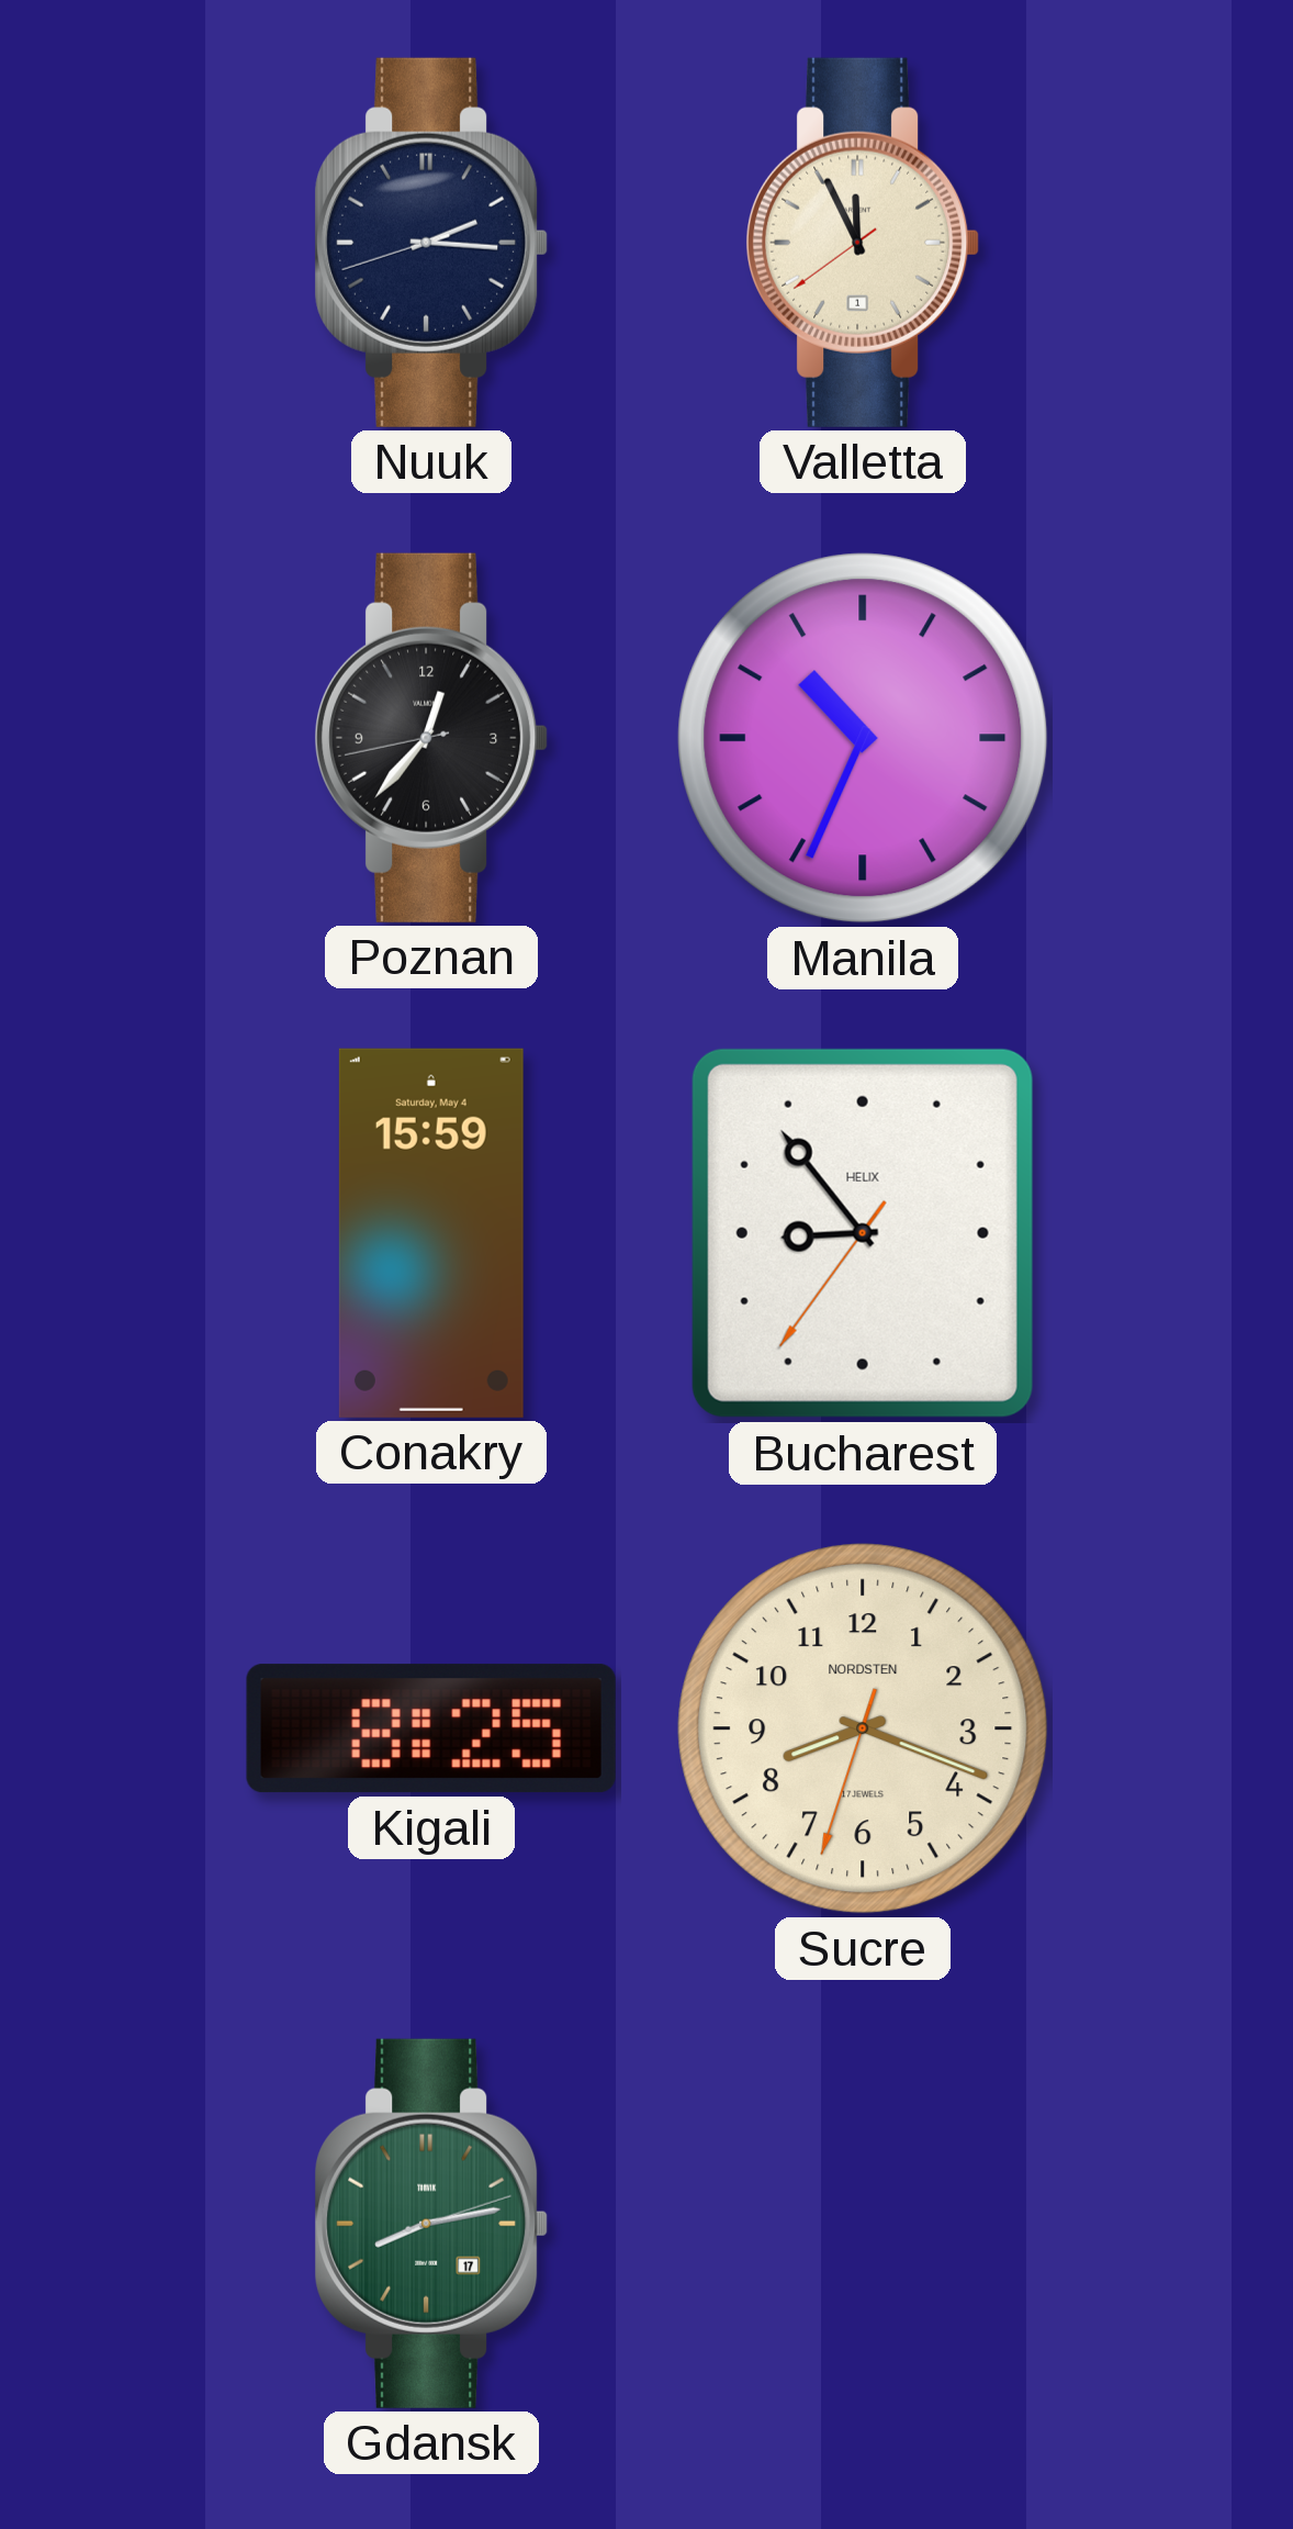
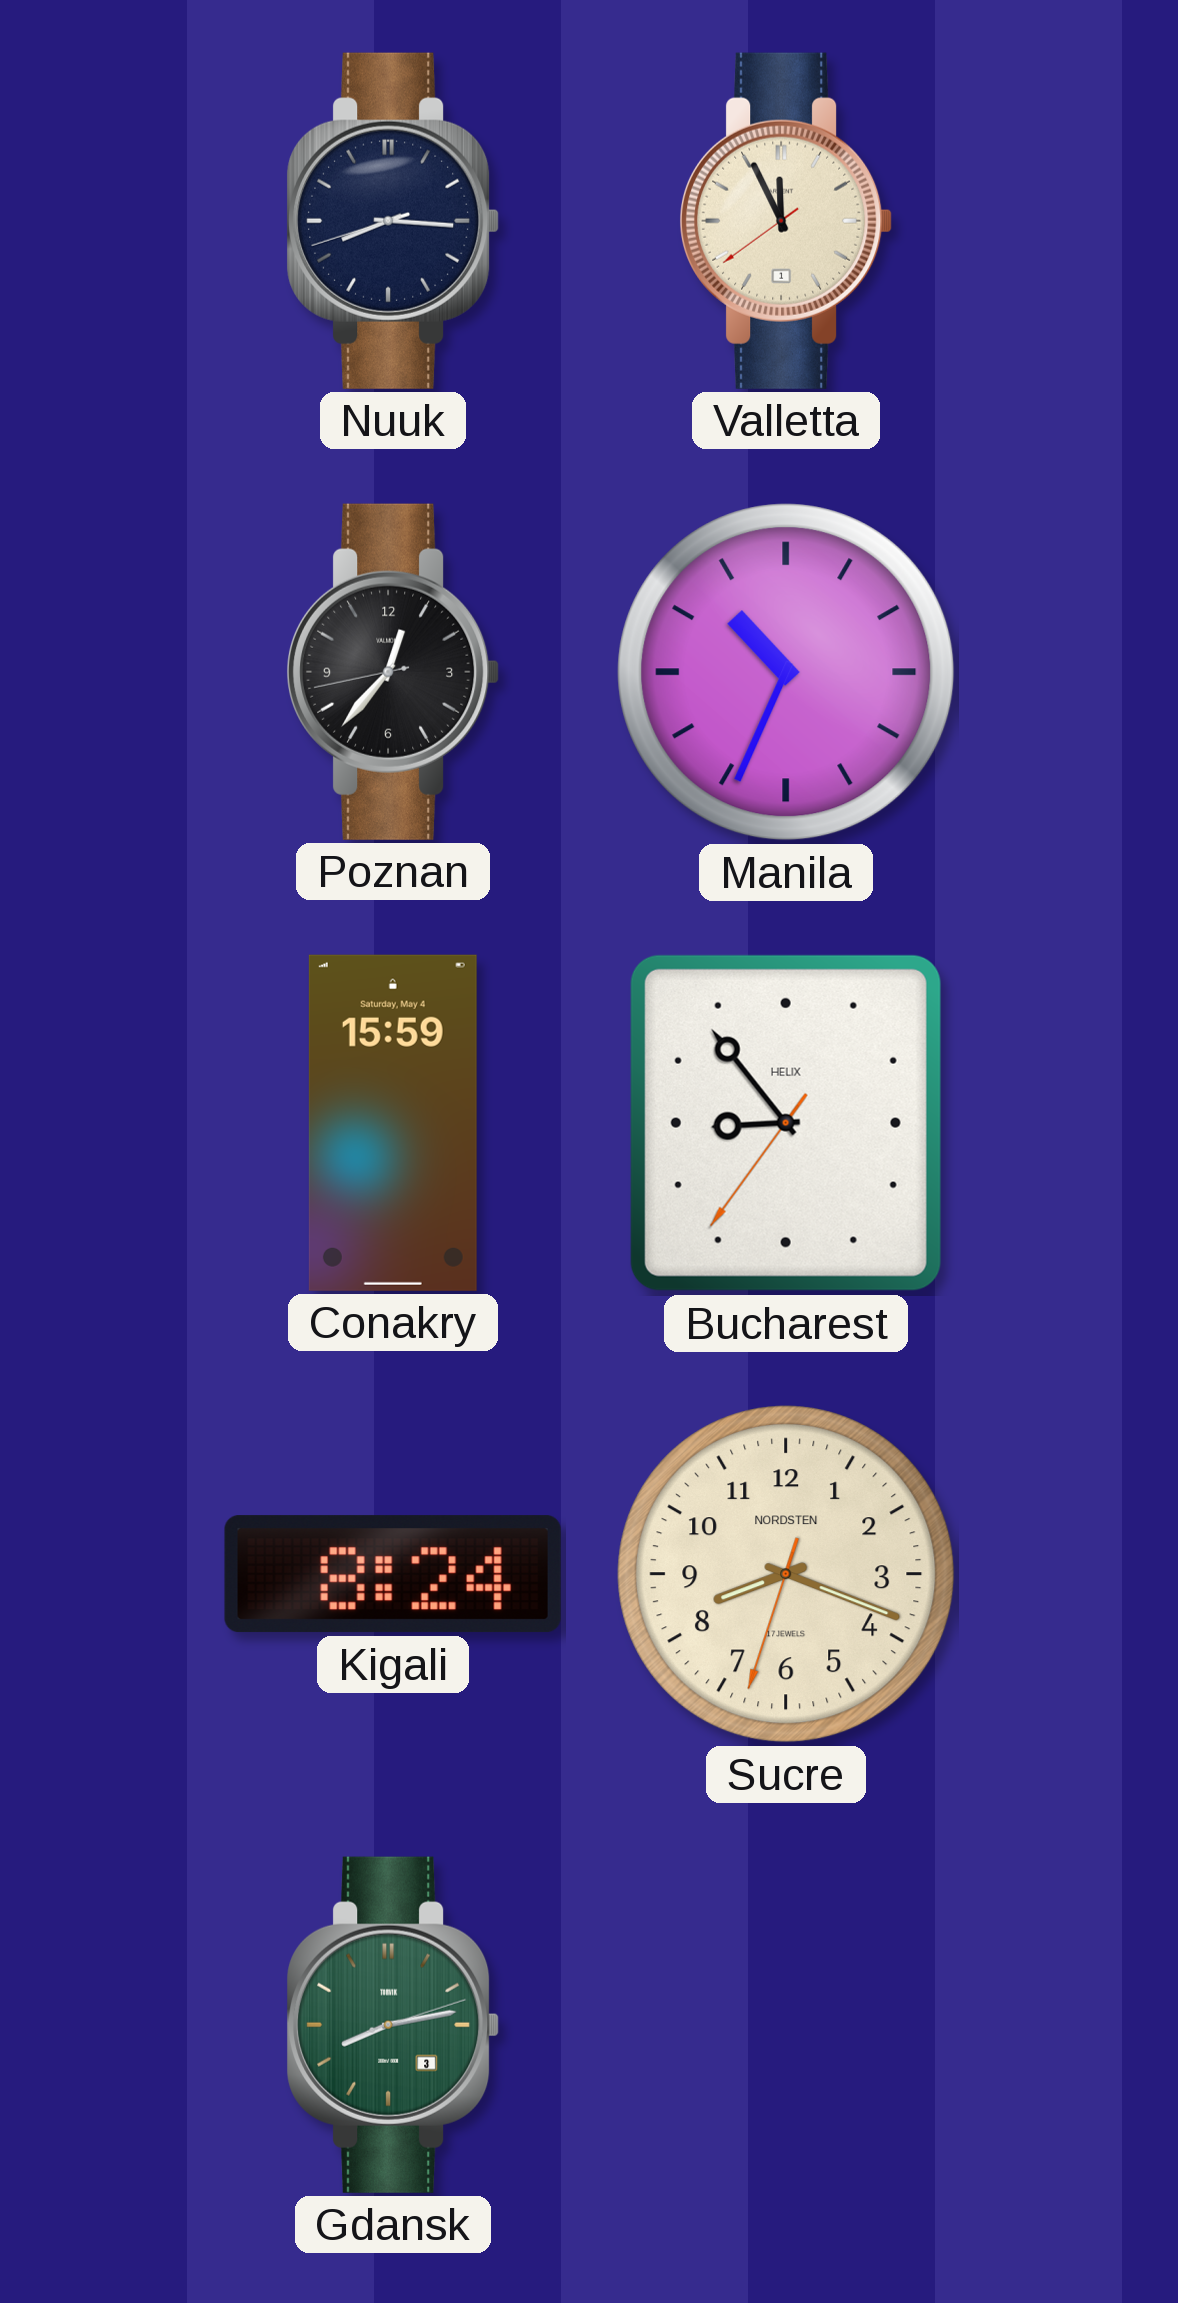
Nuuk: 2:15 -> 8:15
Kigali: 8:25 -> 8:24
Gdansk date: 17 -> 3
